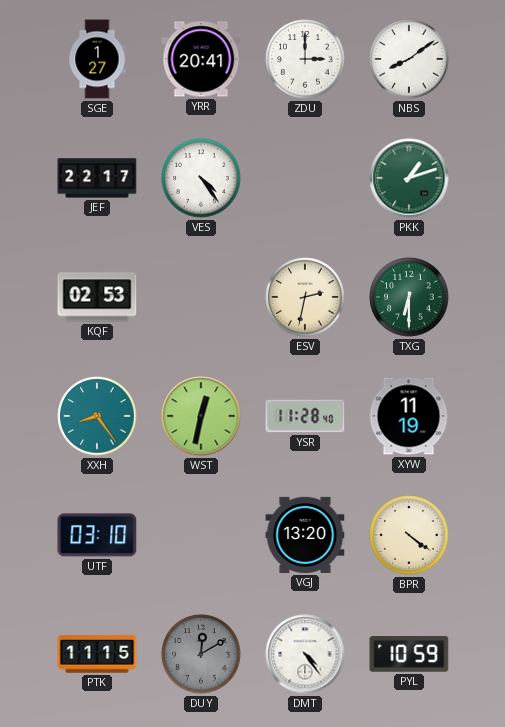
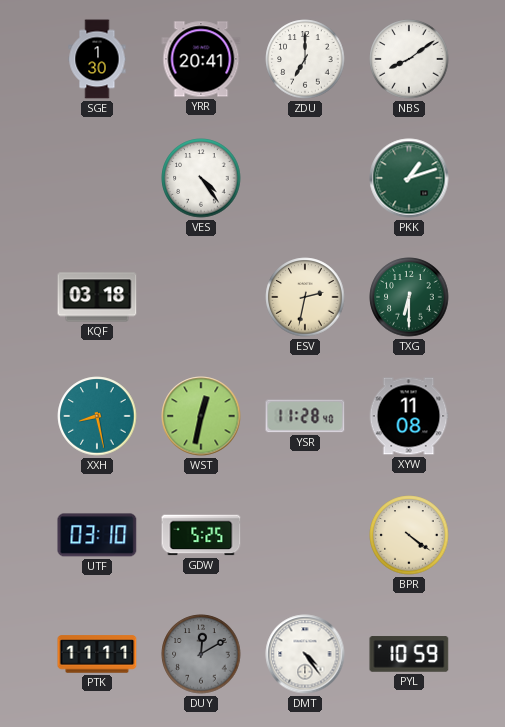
SGE: 1:27 -> 1:30
ZDU: 3:00 -> 7:00
JEF: 22:17 -> none
KQF: 02:53 -> 03:18
XXH: 8:24 -> 8:28
XYW: 11:19 -> 11:08
GDW: none -> 5:25
VGJ: 13:20 -> none
PTK: 11:15 -> 11:11
